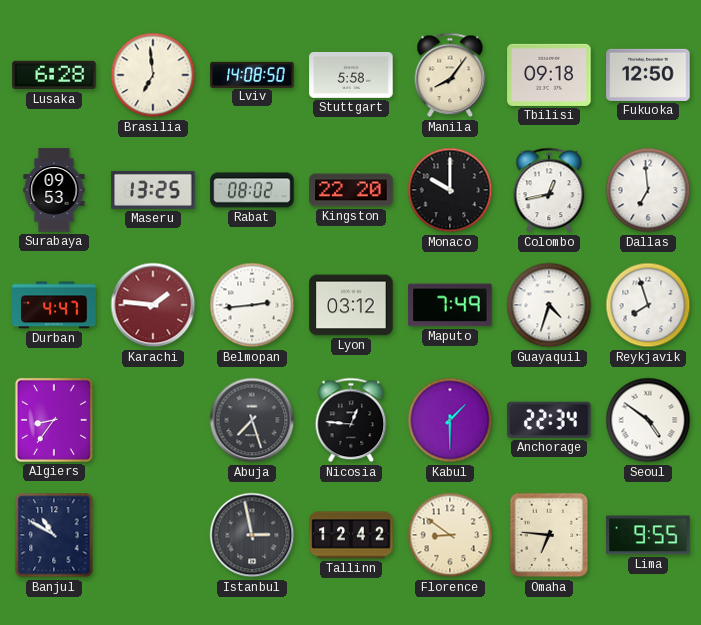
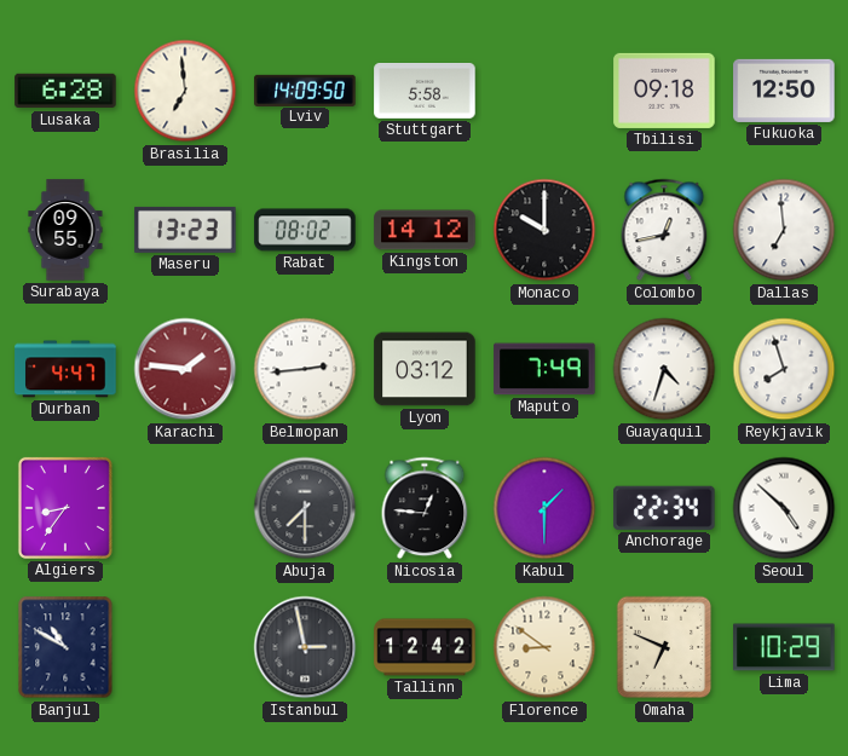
Lviv: 14:08 -> 14:09
Manila: 8:06 -> none
Surabaya: 09:53 -> 09:55
Maseru: 13:25 -> 13:23
Kingston: 22:20 -> 14:12
Abuja: 7:27 -> 7:30
Seoul: 4:51 -> 4:52
Omaha: 6:46 -> 6:49
Lima: 9:55 -> 10:29
